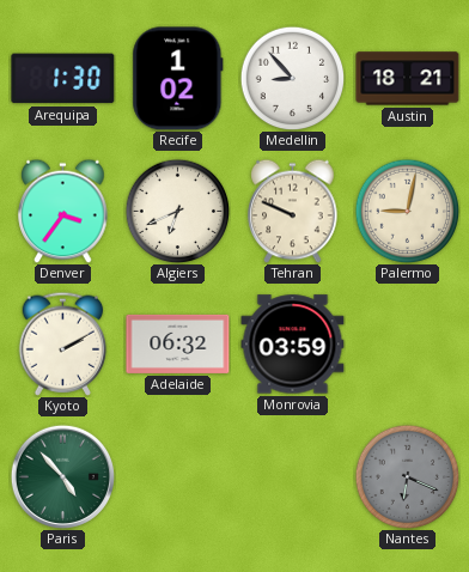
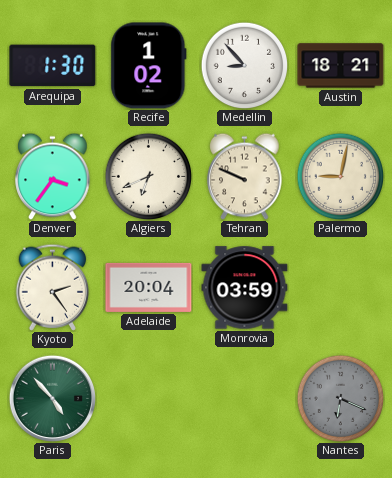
Kyoto: 2:10 -> 2:24
Adelaide: 06:32 -> 20:04
